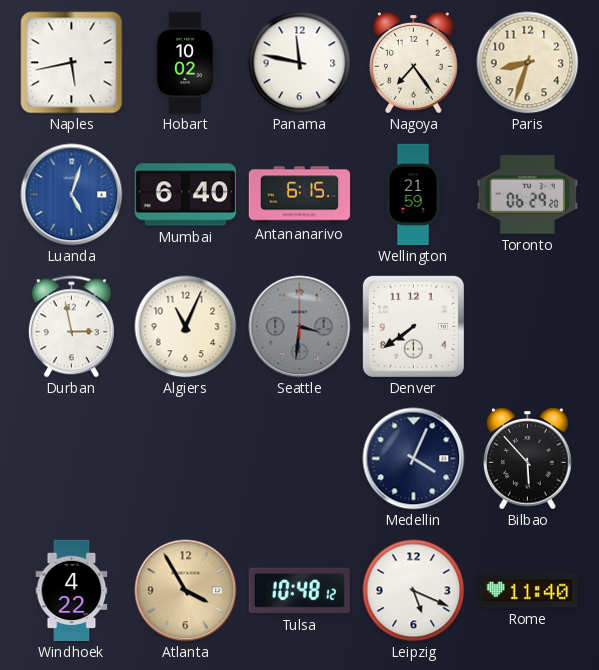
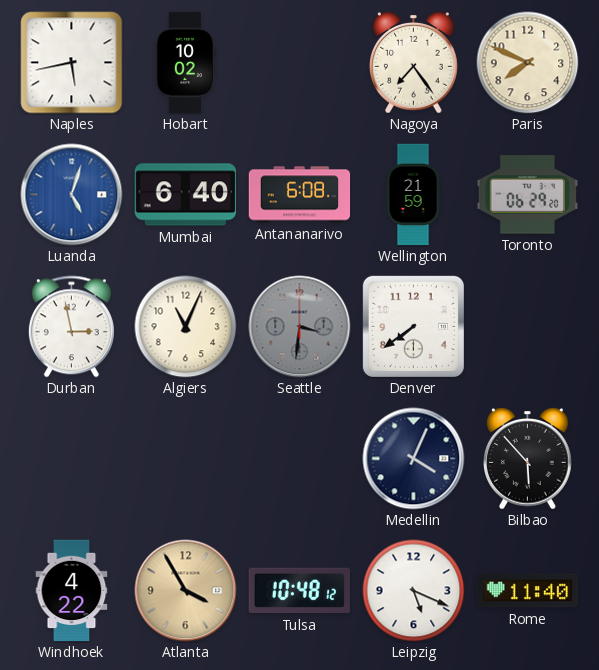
Panama: 11:47 -> none
Paris: 8:33 -> 7:49
Antananarivo: 6:15 -> 6:08
